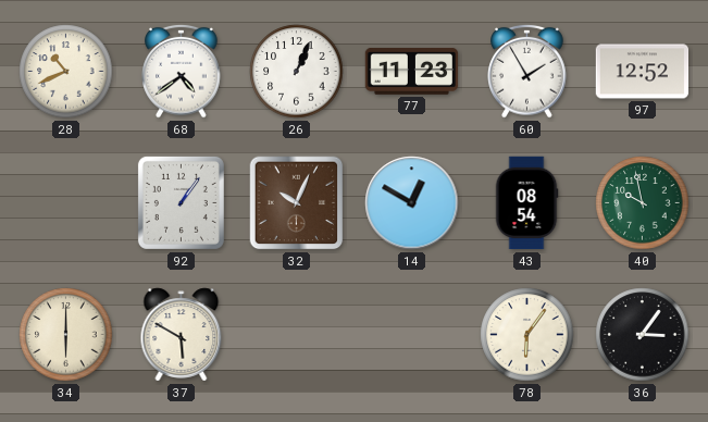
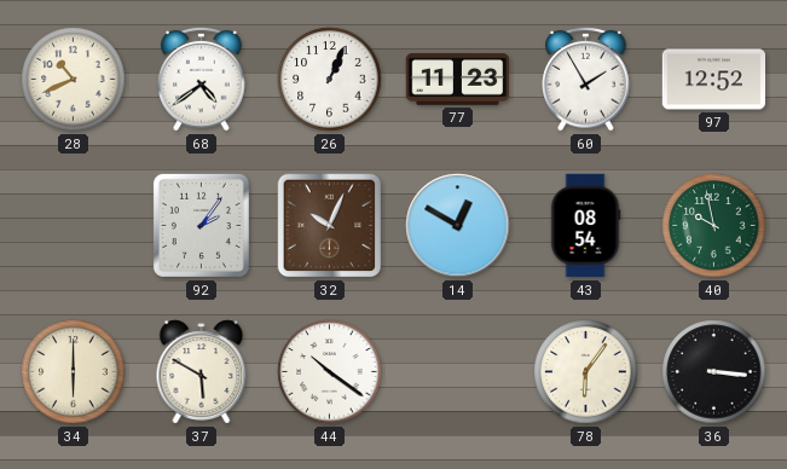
92: 1:06 -> 2:06
44: none -> 10:21
36: 3:06 -> 3:16
